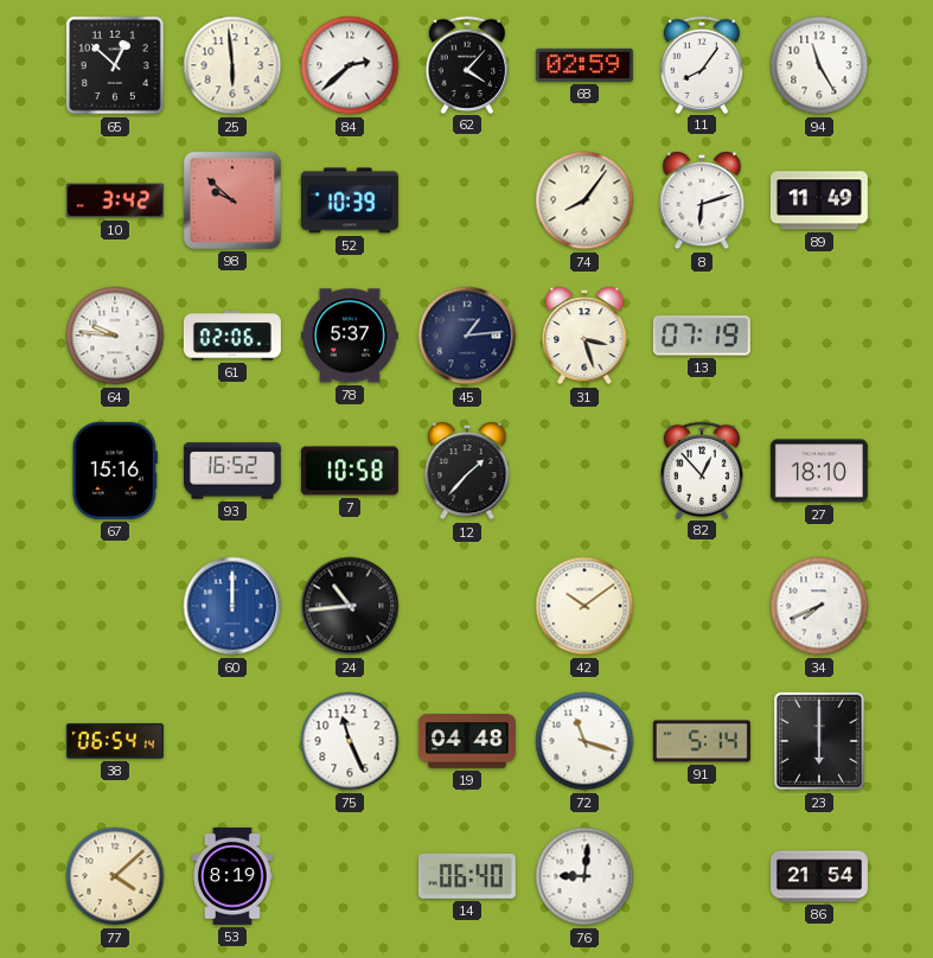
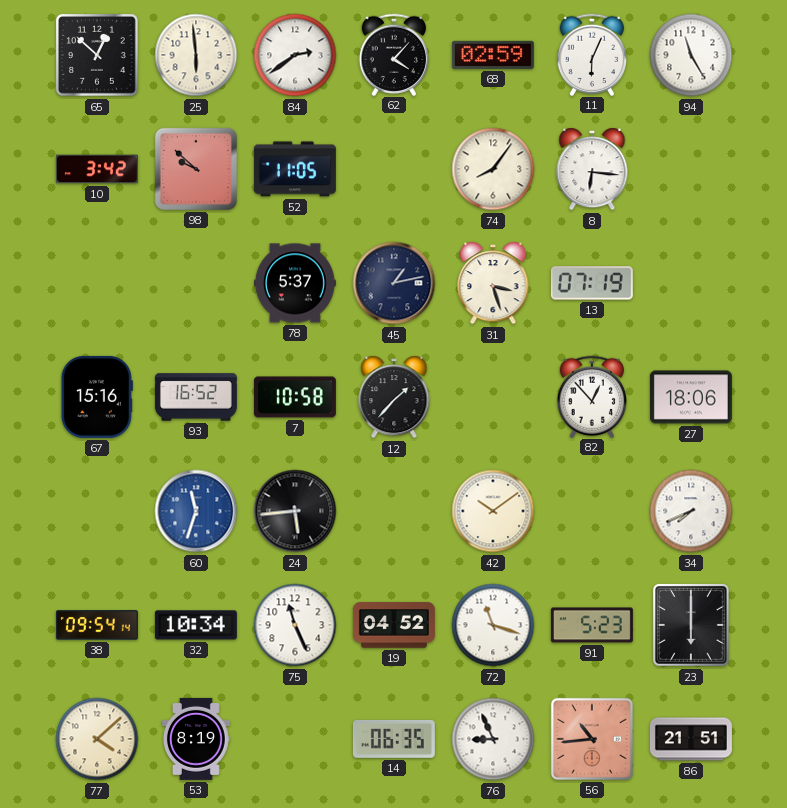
84: 2:38 -> 2:39
11: 8:06 -> 6:04
52: 10:39 -> 11:05
8: 6:12 -> 6:16
89: 11:49 -> none
64: 9:46 -> none
61: 02:06 -> none
45: 1:14 -> 1:13
27: 18:10 -> 18:06
60: 12:00 -> 11:33
24: 10:44 -> 5:44
38: 06:54 -> 09:54
32: none -> 10:34
19: 04:48 -> 04:52
91: 5:14 -> 5:23
14: 06:40 -> 06:35
76: 9:01 -> 8:56
56: none -> 10:44
86: 21:54 -> 21:51
